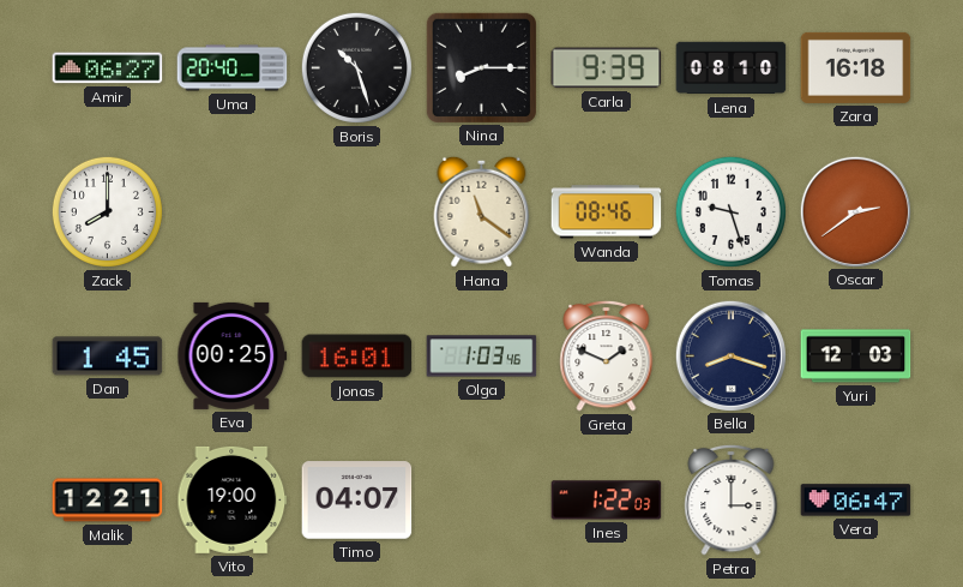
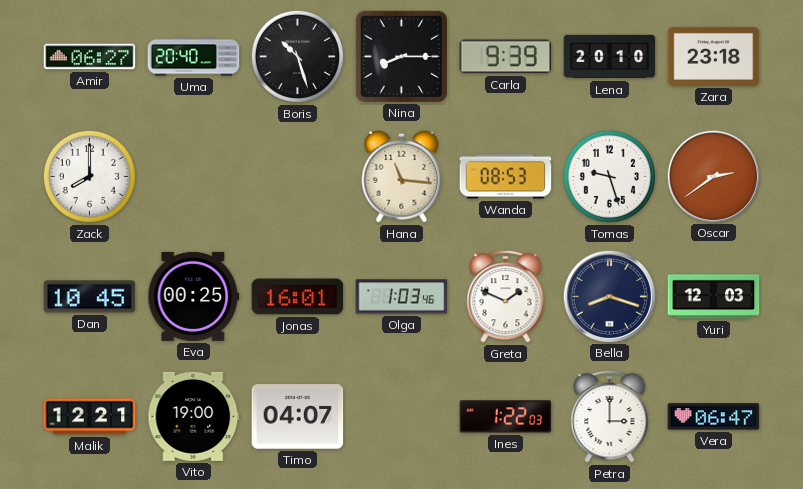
Lena: 08:10 -> 20:10
Zara: 16:18 -> 23:18
Hana: 11:21 -> 11:16
Wanda: 08:46 -> 08:53
Dan: 1:45 -> 10:45
